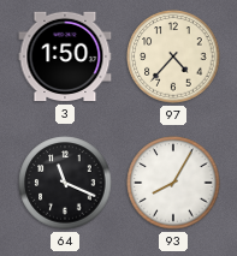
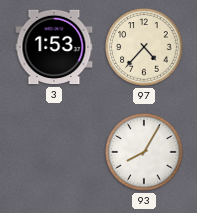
3: 1:50 -> 1:53
64: 11:19 -> none
